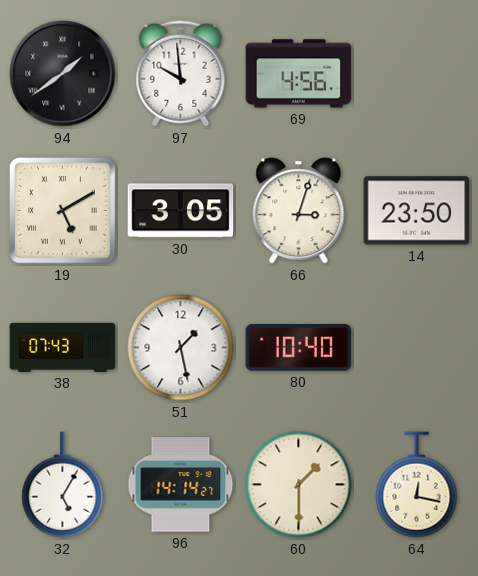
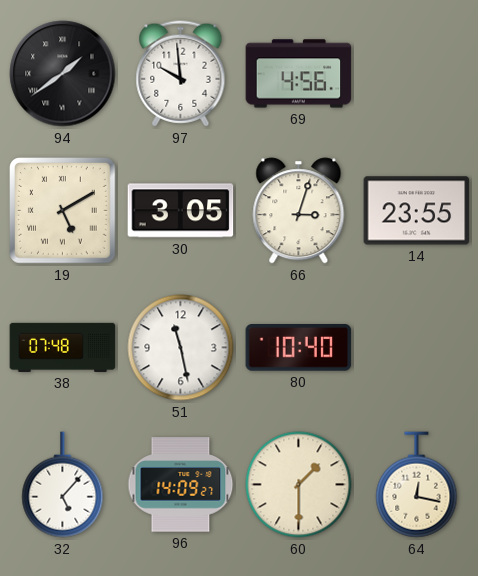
14: 23:50 -> 23:55
38: 07:43 -> 07:48
51: 1:28 -> 11:28
32: 5:05 -> 5:07
96: 14:14 -> 14:09
